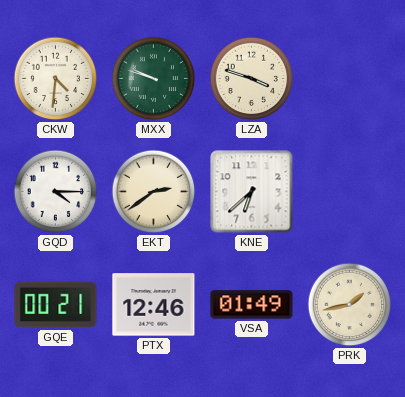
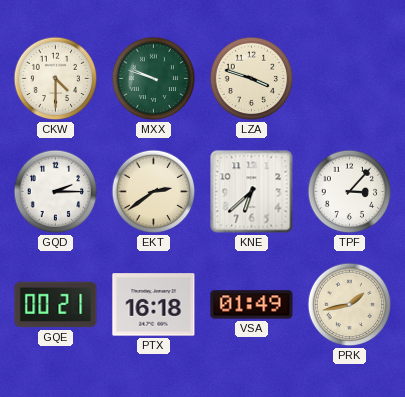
CKW: 4:31 -> 4:30
GQD: 4:15 -> 2:15
TPF: none -> 3:07
PTX: 12:46 -> 16:18
